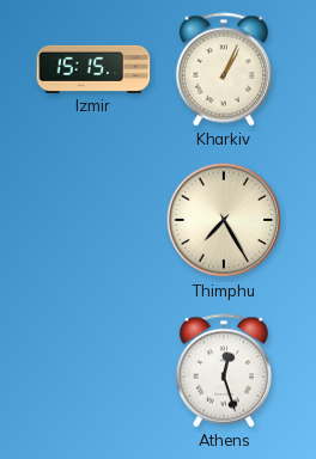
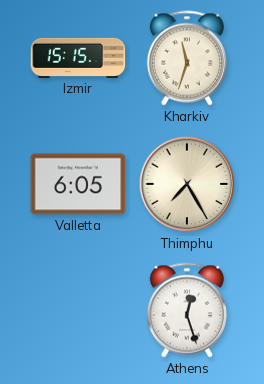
Kharkiv: 1:04 -> 11:33
Valletta: none -> 6:05
